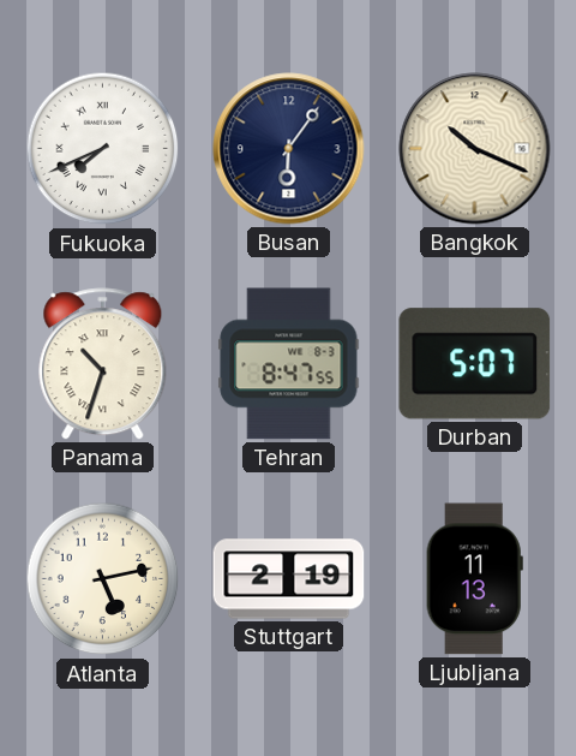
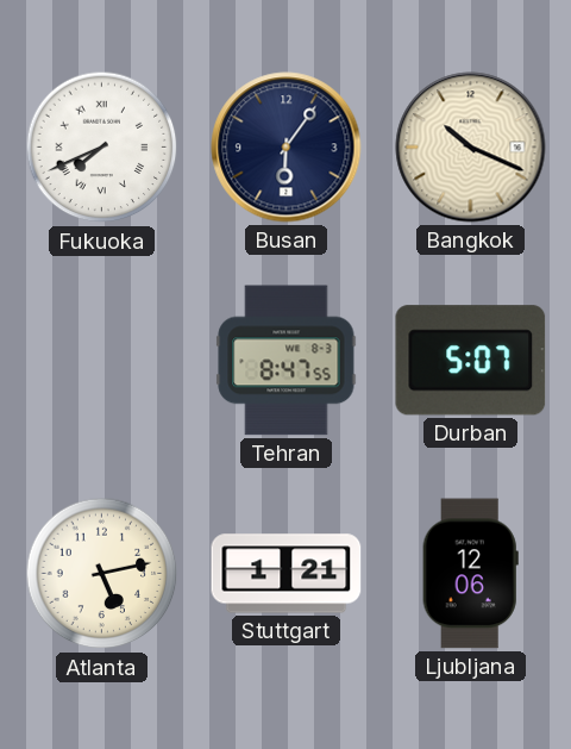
Panama: 10:33 -> none
Stuttgart: 2:19 -> 1:21
Ljubljana: 11:13 -> 12:06
